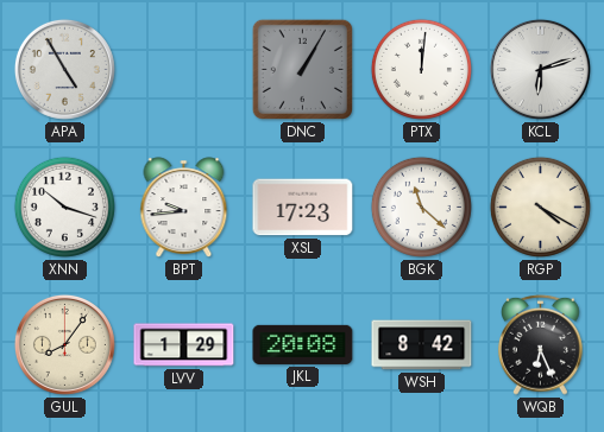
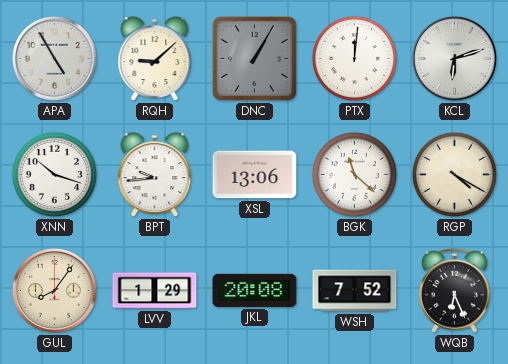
RQH: none -> 9:08
XSL: 17:23 -> 13:06
WSH: 8:42 -> 7:52
